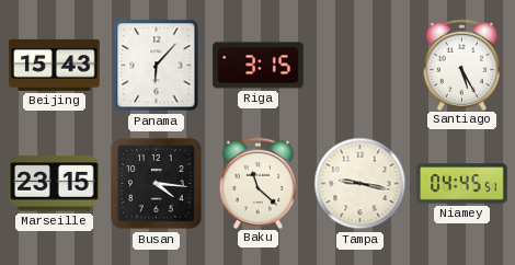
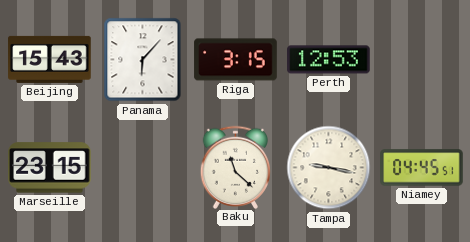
Perth: none -> 12:53
Santiago: 5:25 -> none
Busan: 4:16 -> none
